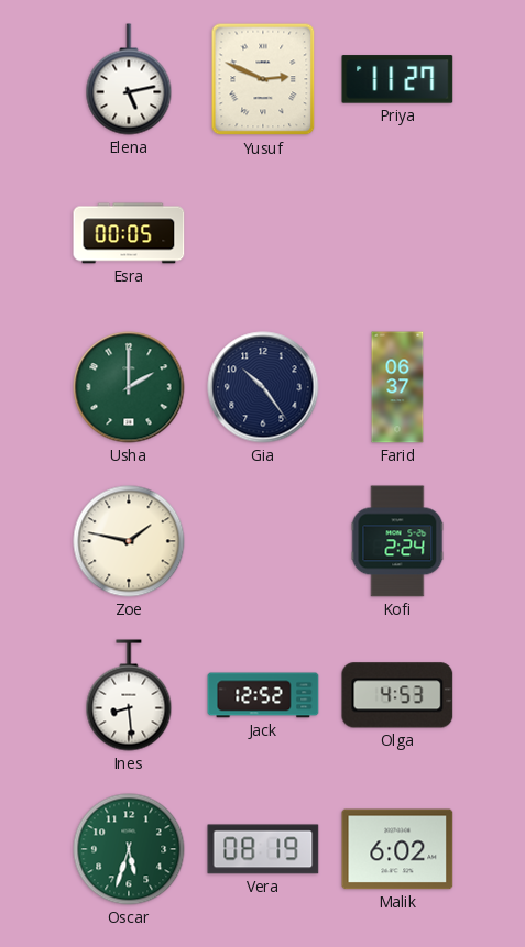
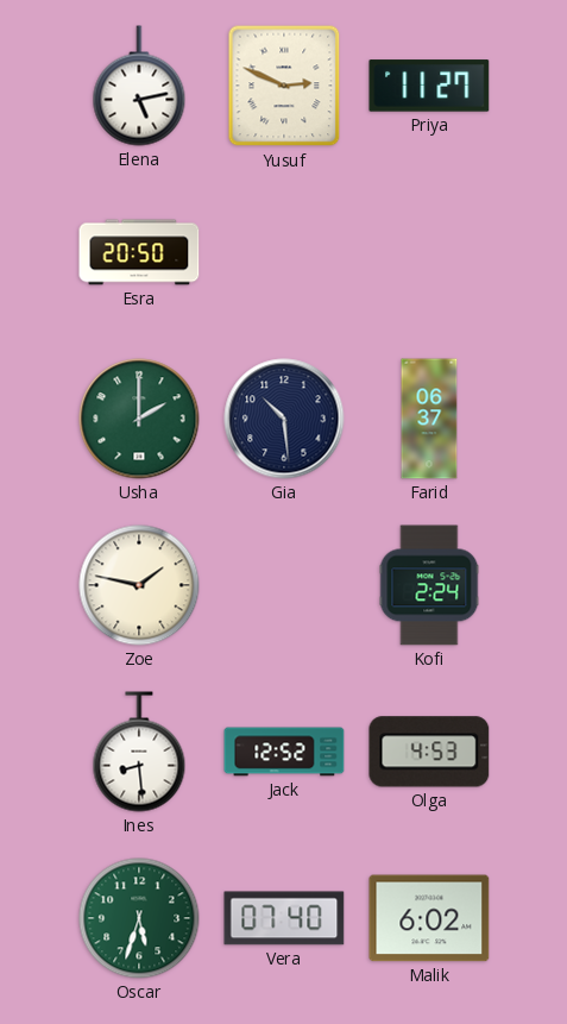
Esra: 00:05 -> 20:50
Gia: 10:24 -> 10:29
Vera: 08:19 -> 07:40
